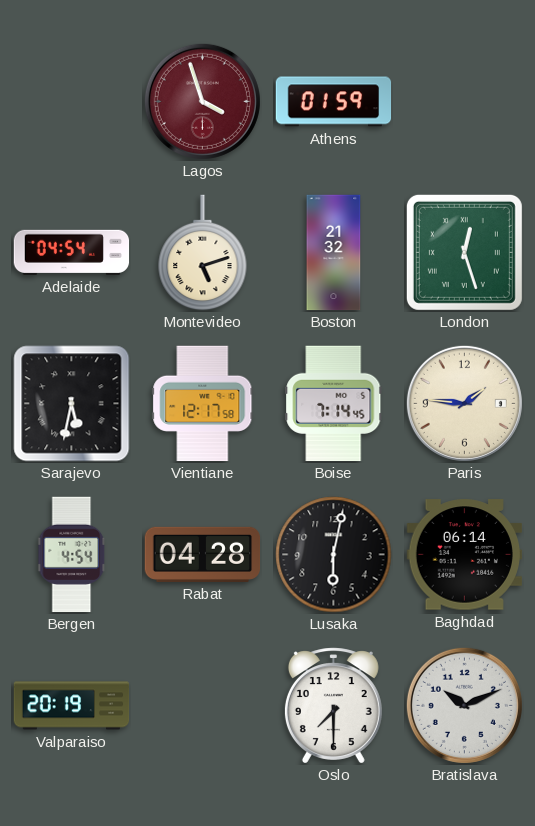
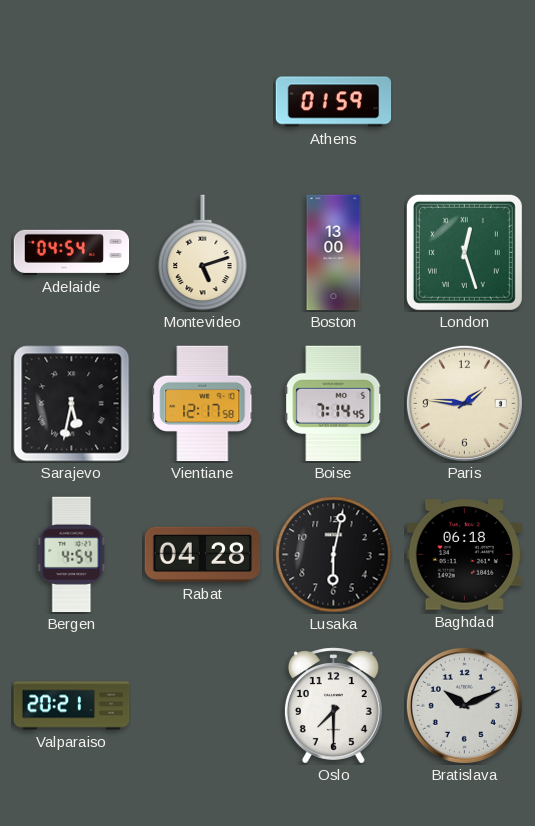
Lagos: 3:57 -> none
Boston: 21:32 -> 13:00
Baghdad: 06:14 -> 06:18
Valparaiso: 20:19 -> 20:21
